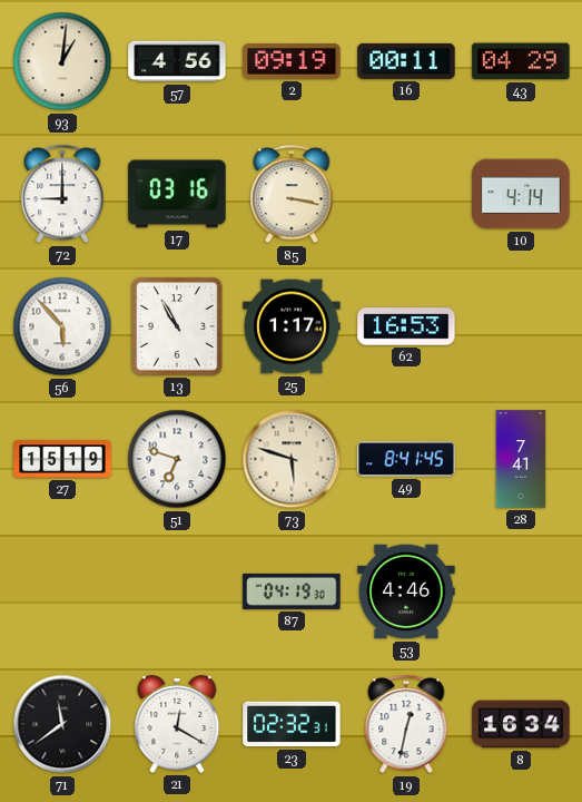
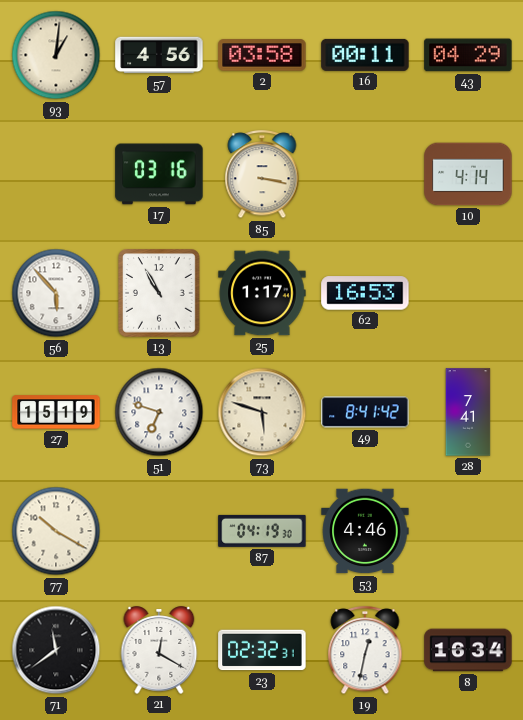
2: 09:19 -> 03:58
72: 9:00 -> none
49: 8:41:45 -> 8:41:42
77: none -> 10:20
